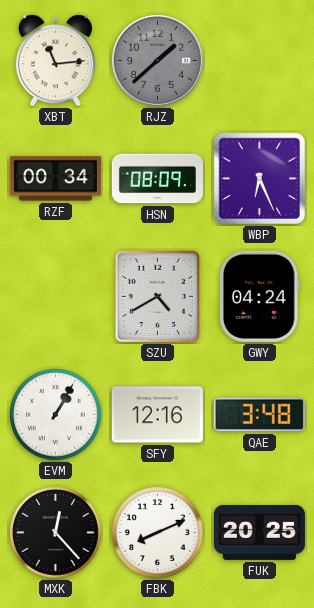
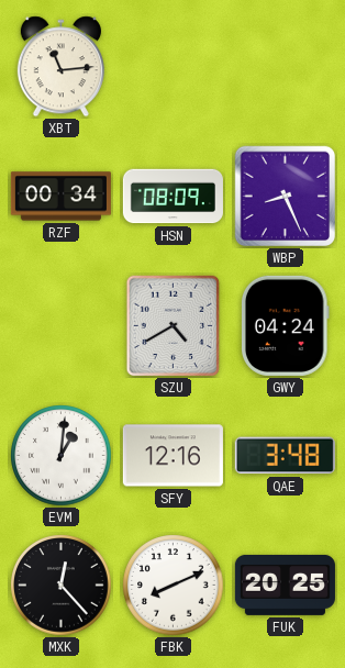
RJZ: 1:38 -> none
WBP: 6:26 -> 8:26
EVM: 1:05 -> 1:01
